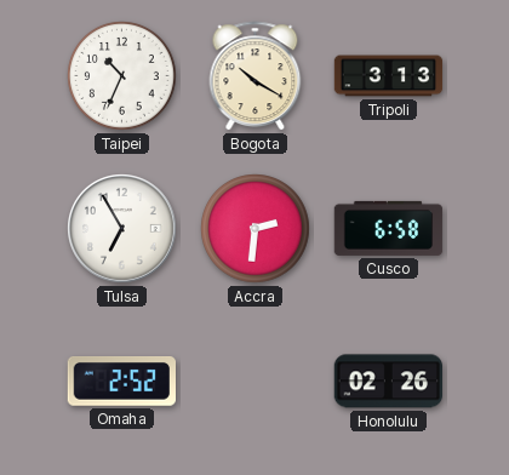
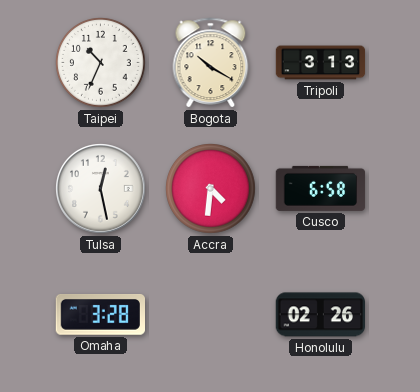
Tulsa: 6:55 -> 12:28
Accra: 2:31 -> 4:31
Omaha: 2:52 -> 3:28
